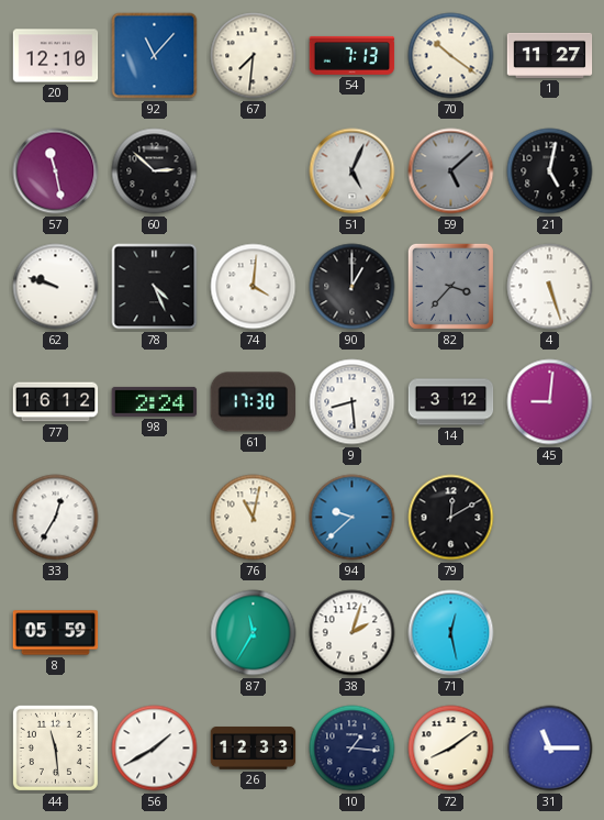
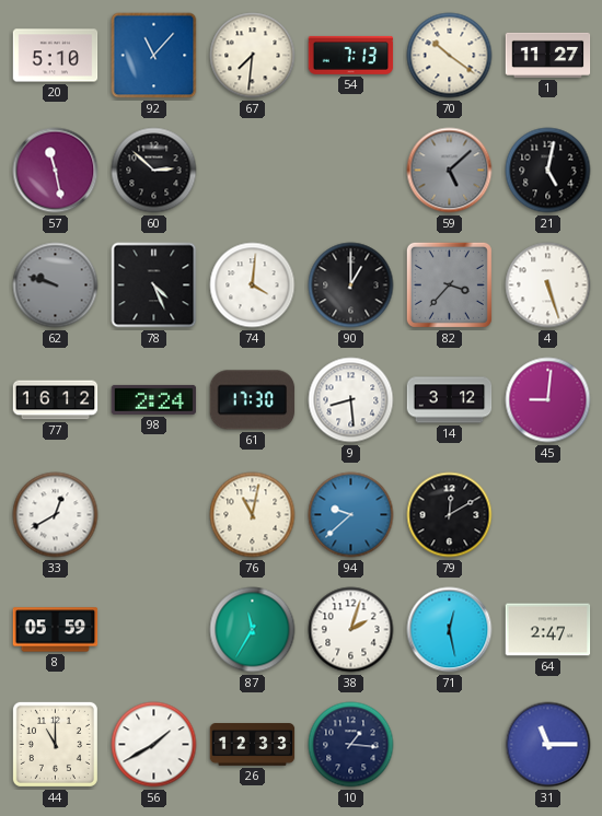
20: 12:10 -> 5:10
51: 5:04 -> none
62 dial: white -> grey
33: 12:35 -> 12:40
64: none -> 2:47
44: 11:29 -> 11:00
72: 8:09 -> none
